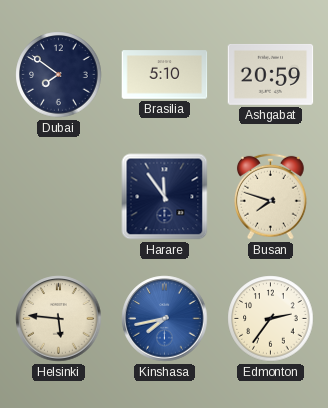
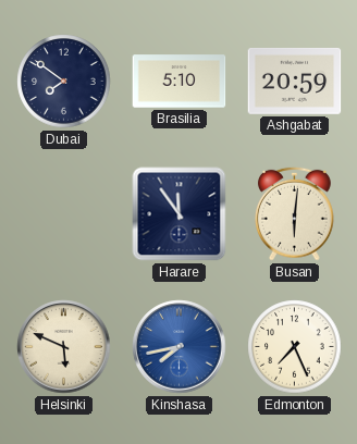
Busan: 7:48 -> 6:01
Helsinki: 5:46 -> 5:49
Edmonton: 2:36 -> 7:26
